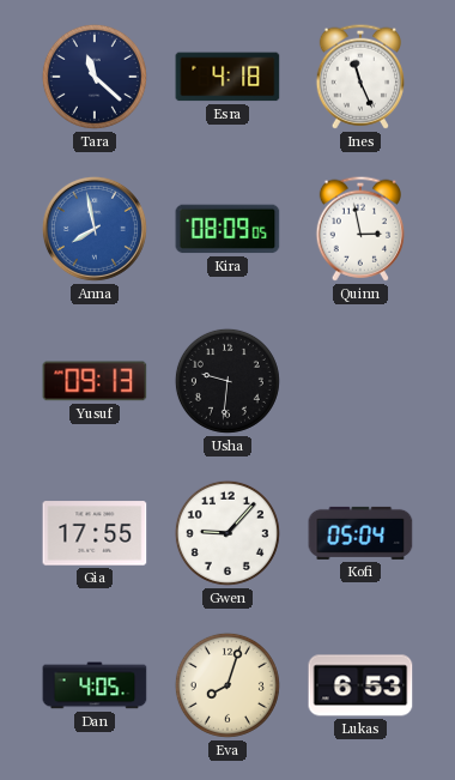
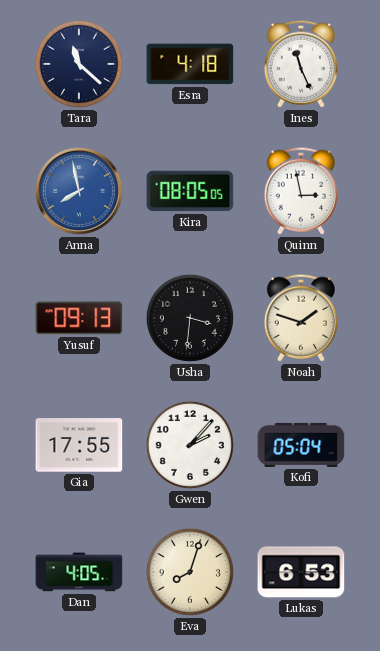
Kira: 08:09 -> 08:05
Usha: 9:31 -> 3:31
Noah: none -> 1:48
Gwen: 9:07 -> 2:07
